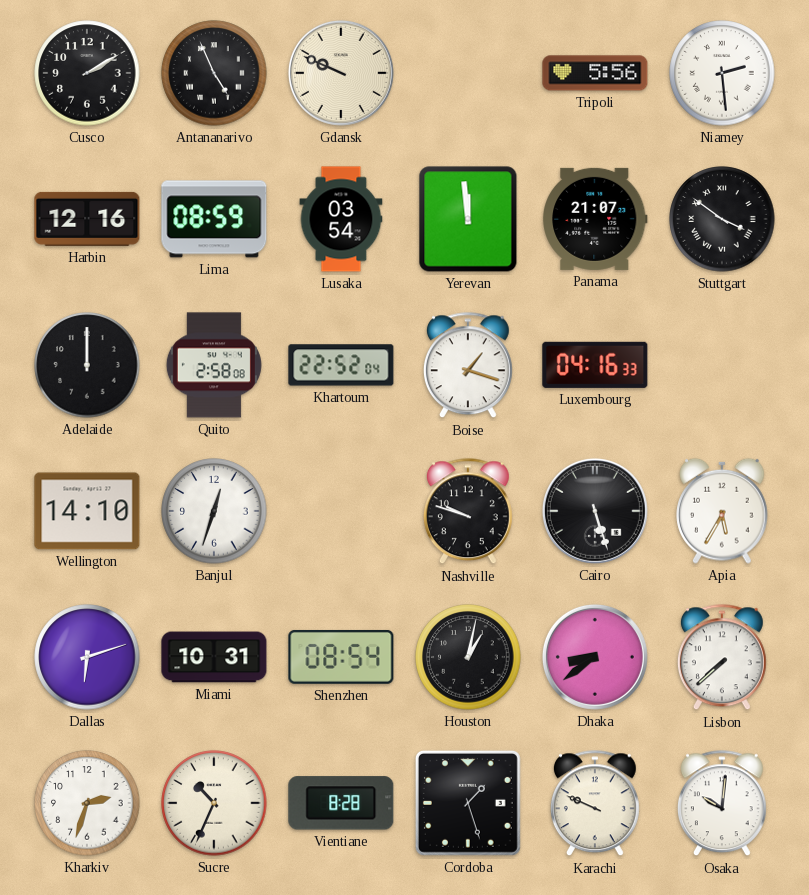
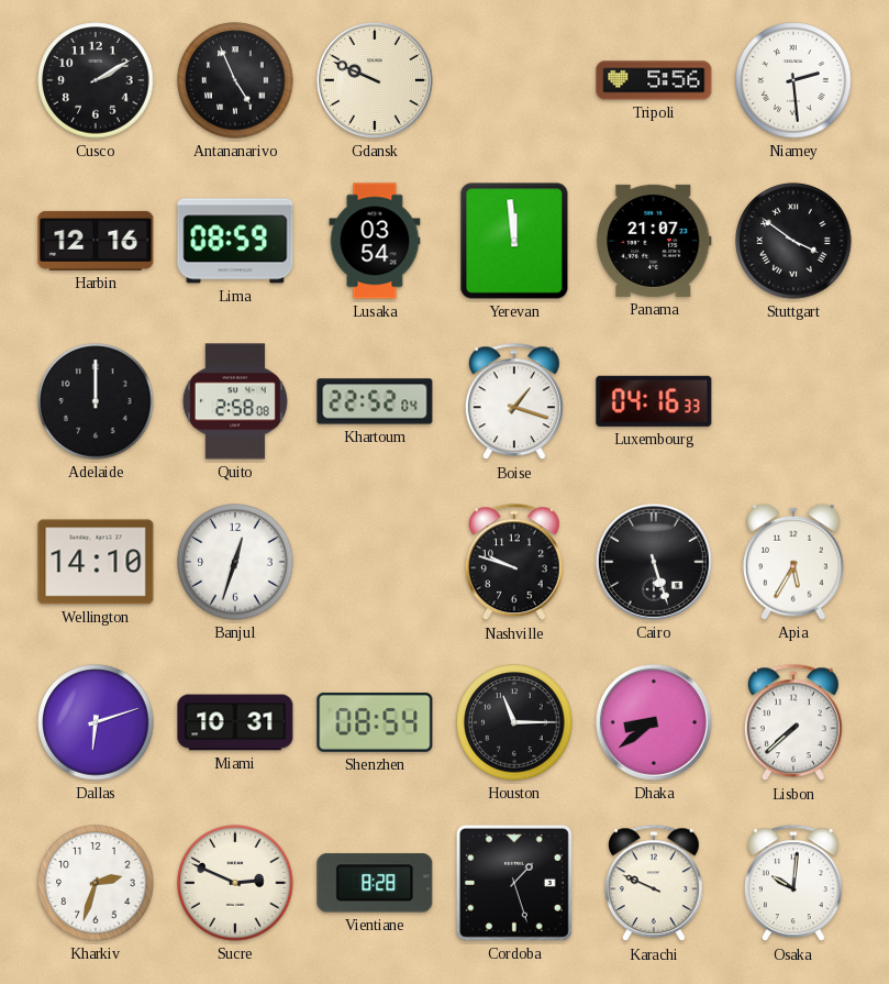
Houston: 1:02 -> 11:15
Sucre: 10:34 -> 2:49
